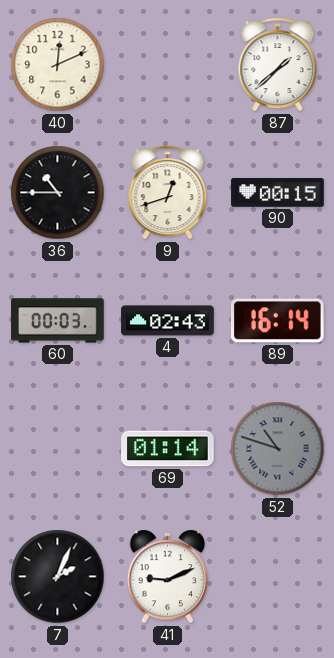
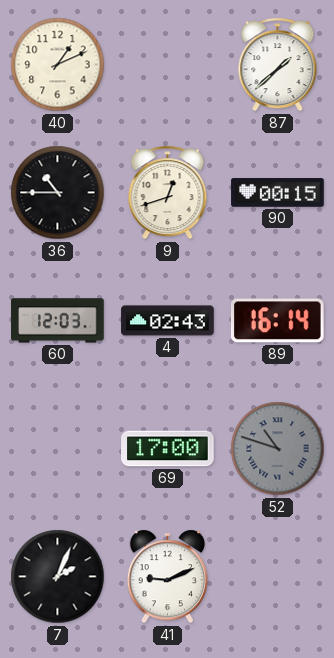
40: 12:11 -> 1:11
60: 00:03 -> 12:03
69: 01:14 -> 17:00
